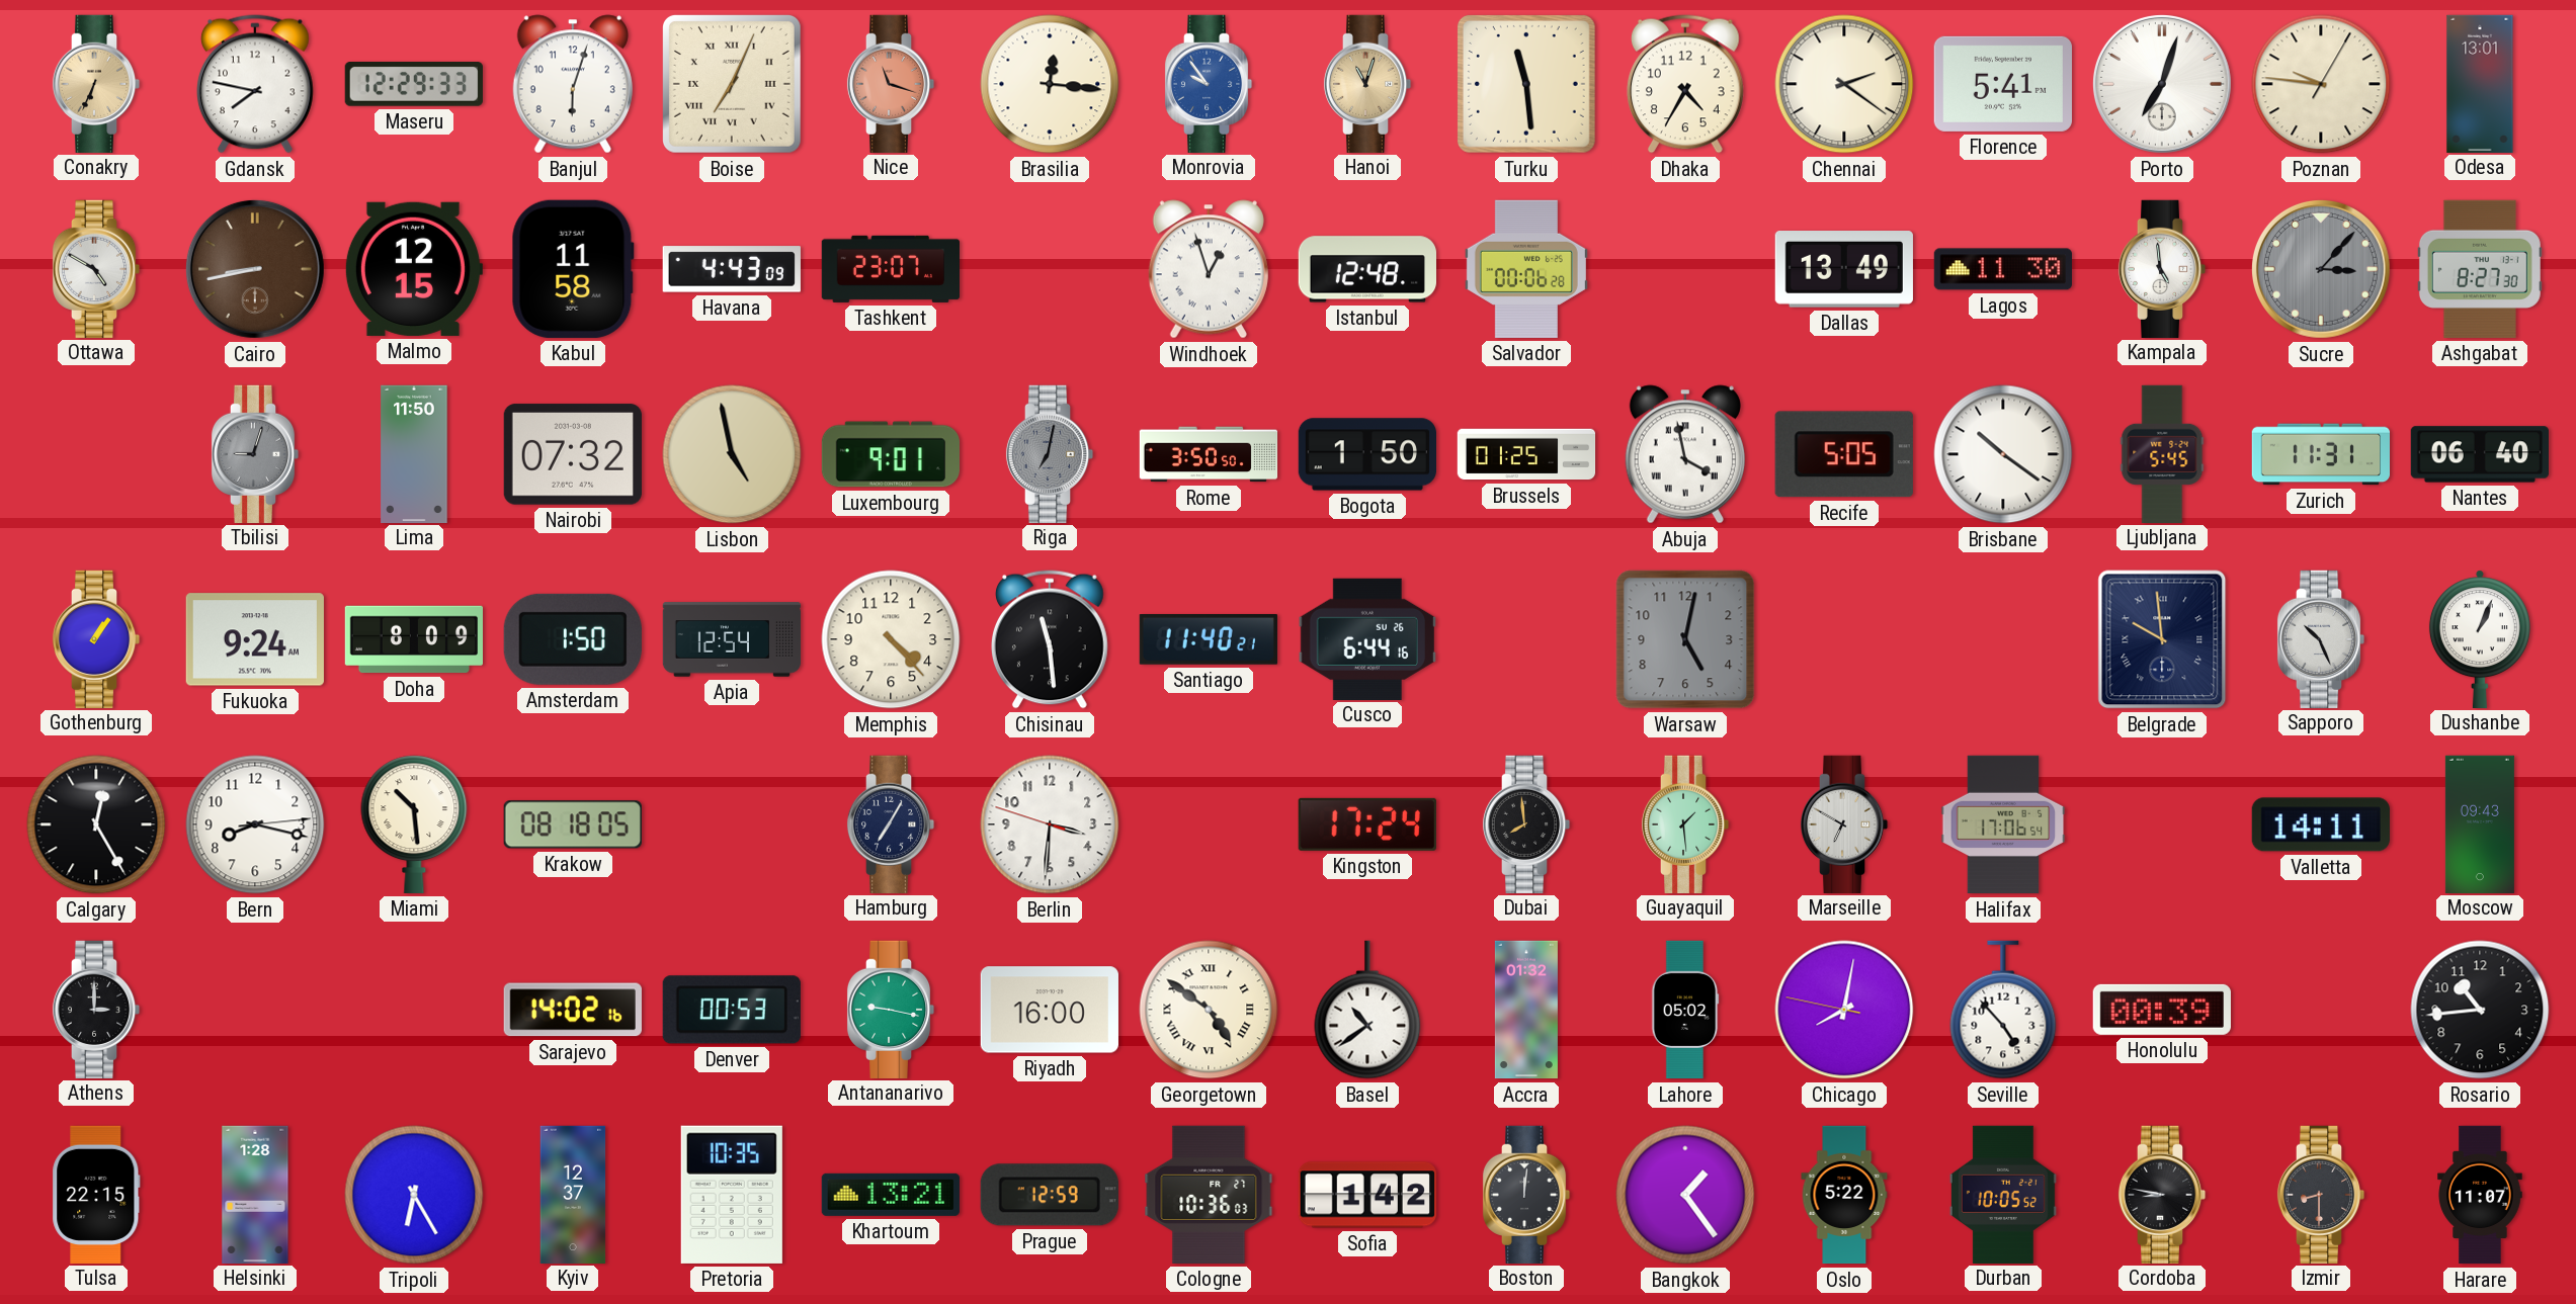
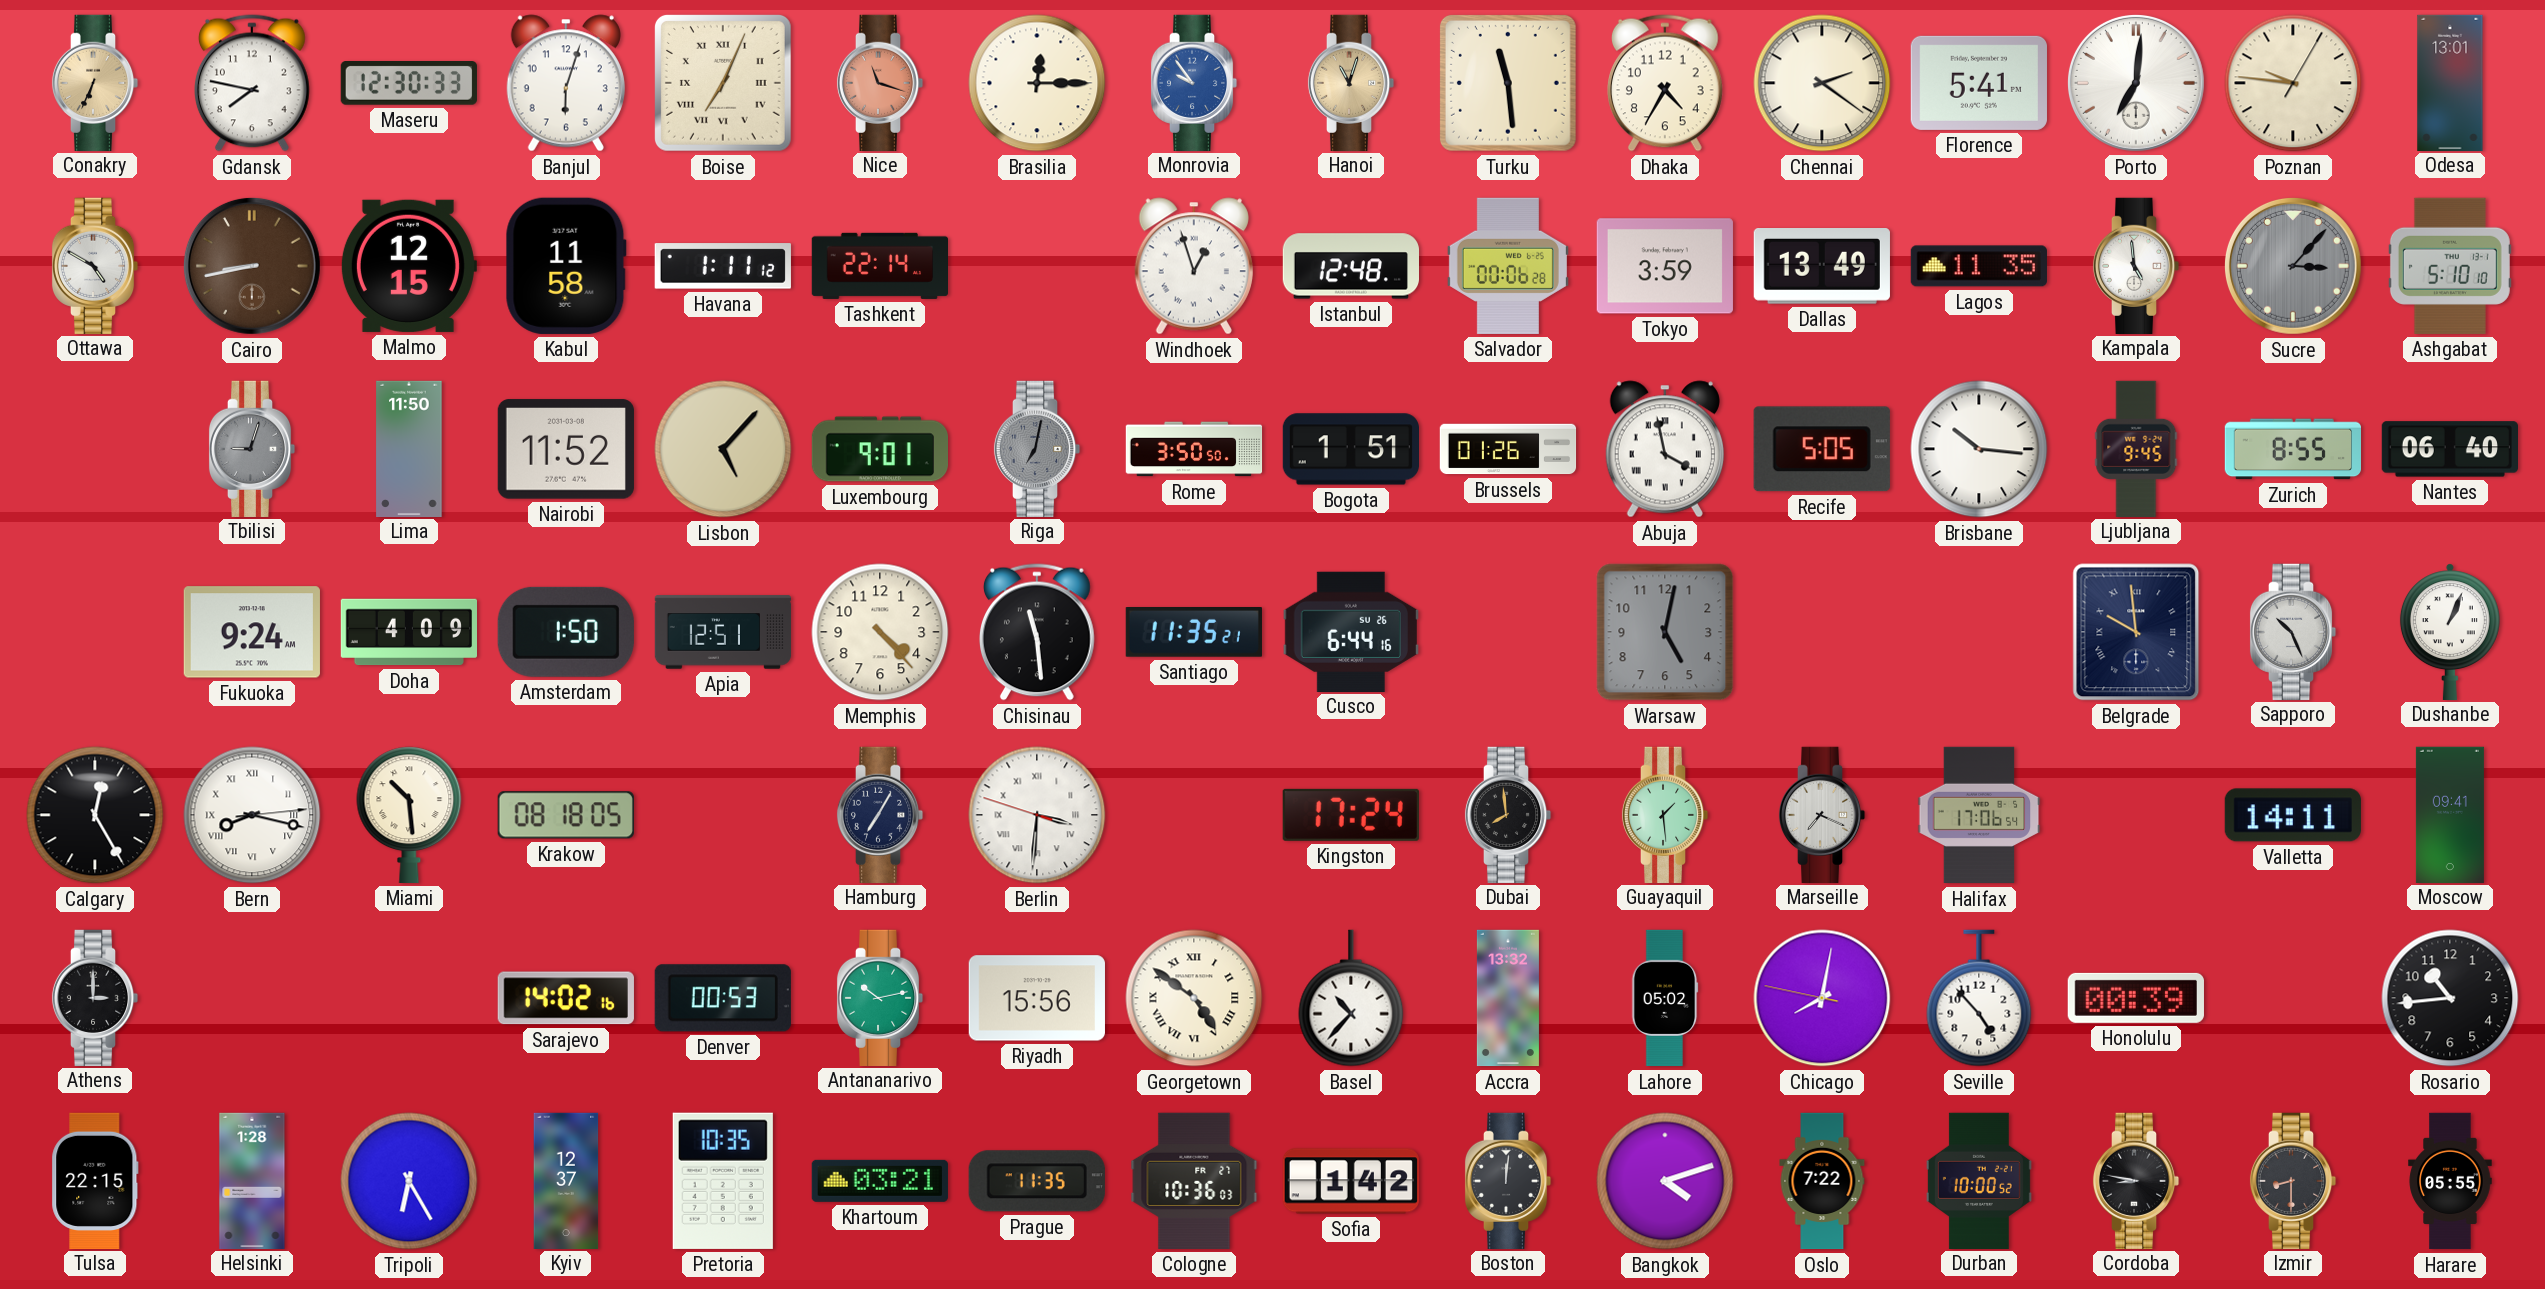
Maseru: 12:29 -> 12:30
Brasilia: 12:16 -> 12:15
Porto: 7:03 -> 7:01
Havana: 4:43 -> 1:11
Tashkent: 23:07 -> 22:14
Tokyo: none -> 3:59
Lagos: 11:30 -> 11:35
Ashgabat: 8:27 -> 5:10
Nairobi: 07:32 -> 11:52
Lisbon: 4:58 -> 5:07
Bogota: 1:50 -> 1:51
Brussels: 01:25 -> 01:26
Brisbane: 10:21 -> 10:16
Ljubljana: 5:45 -> 9:45
Zurich: 11:31 -> 8:55
Gothenburg: 1:06 -> none
Doha: 8:09 -> 4:09
Apia: 12:54 -> 12:51
Santiago: 11:40 -> 11:35
Bern numerals: Arabic -> Roman
Berlin numerals: Arabic -> Roman
Marseille: 6:50 -> 7:19
Moscow: 09:43 -> 09:41
Antananarivo: 9:17 -> 10:13
Riyadh: 16:00 -> 15:56
Basel: 10:39 -> 10:37
Accra: 01:32 -> 13:32
Khartoum: 13:21 -> 03:21
Prague: 12:59 -> 11:35
Bangkok: 1:24 -> 4:12
Oslo: 5:22 -> 7:22
Durban: 10:05 -> 10:00
Harare: 11:07 -> 05:55
